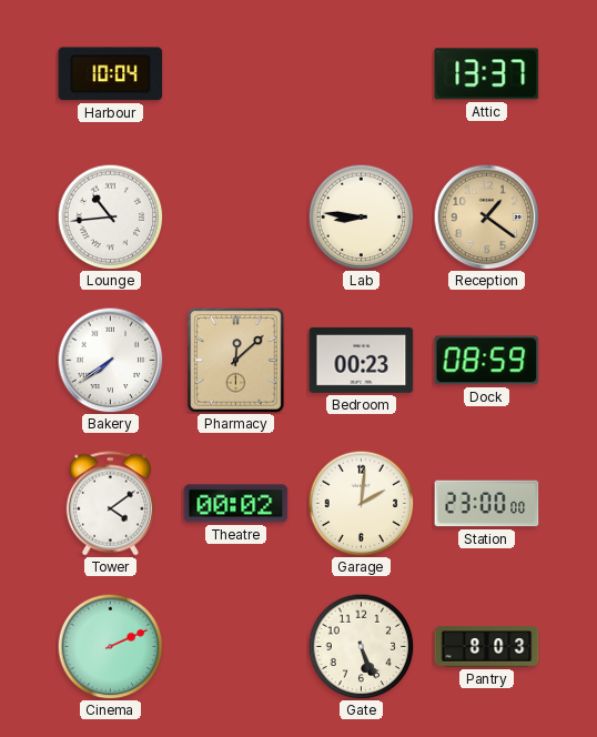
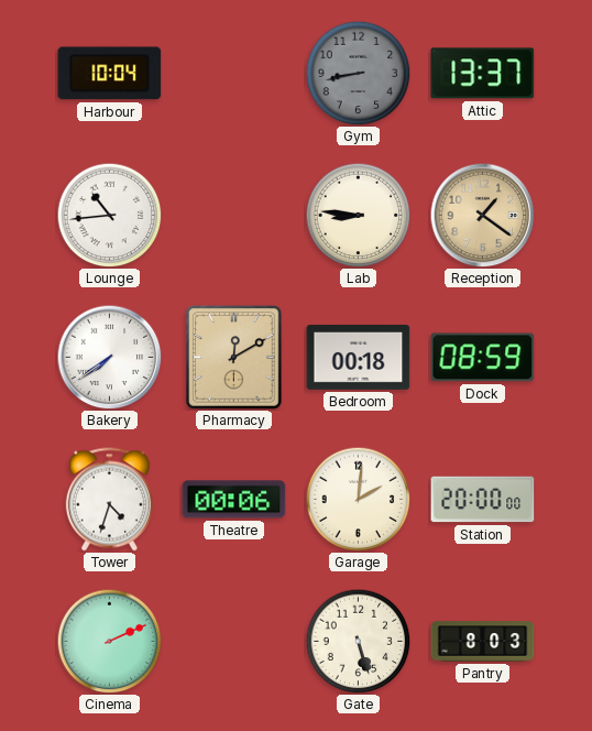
Gym: none -> 8:43
Pharmacy: 12:08 -> 12:10
Bedroom: 00:23 -> 00:18
Tower: 4:09 -> 4:33
Theatre: 00:02 -> 00:06
Station: 23:00 -> 20:00
Gate: 5:26 -> 5:27
